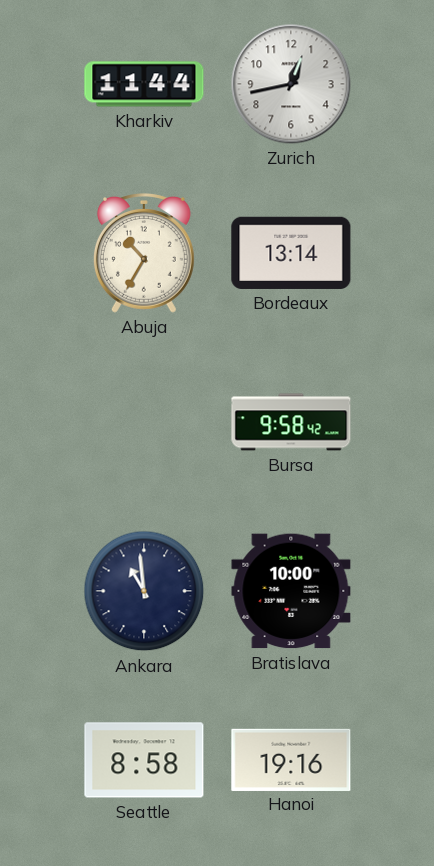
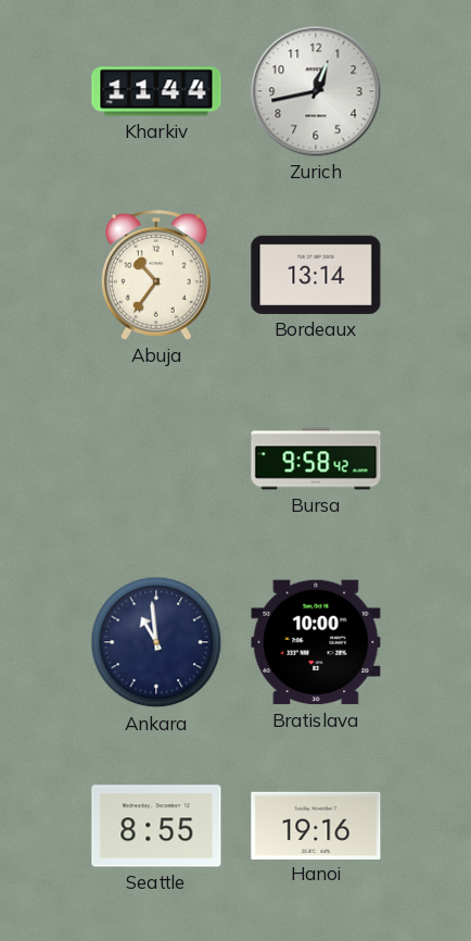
Abuja: 10:35 -> 10:36
Seattle: 8:58 -> 8:55
